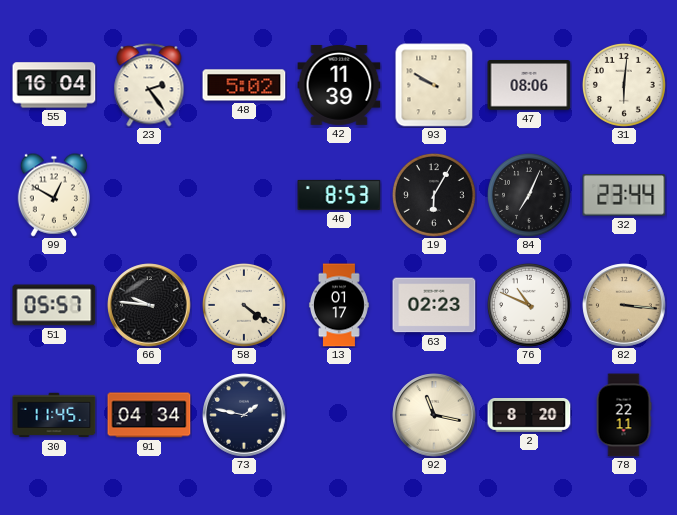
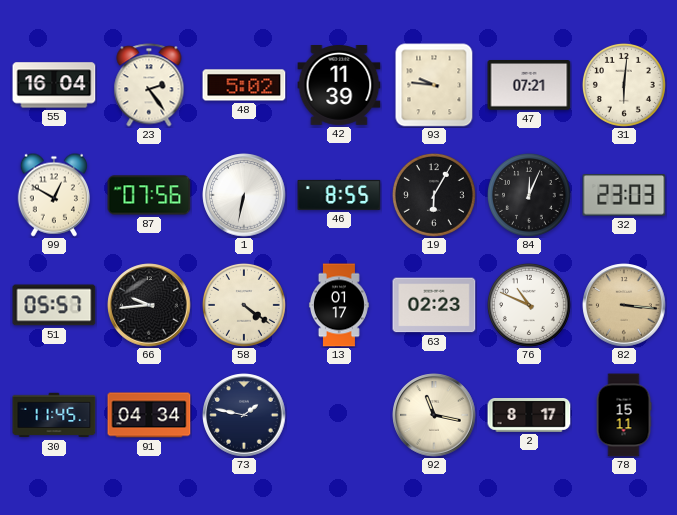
93: 9:50 -> 9:46
47: 08:06 -> 07:21
87: none -> 07:56
1: none -> 6:32
46: 8:53 -> 8:55
84: 7:04 -> 12:04
32: 23:44 -> 23:03
66: 9:46 -> 9:44
2: 8:20 -> 8:17
78: 22:11 -> 15:11
